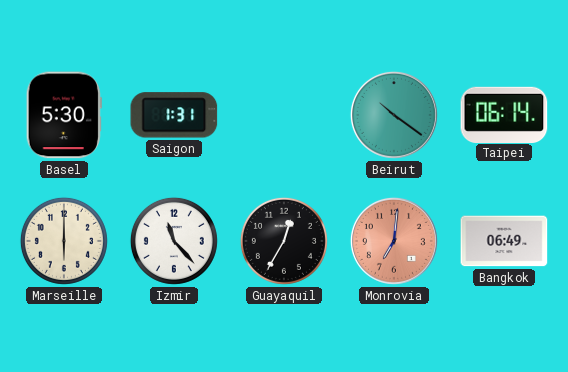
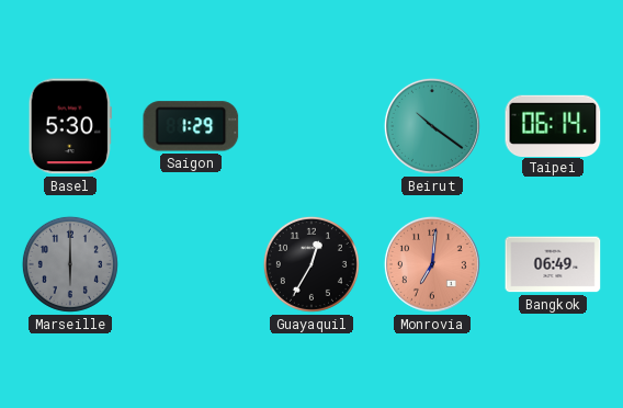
Saigon: 1:31 -> 1:29
Marseille dial: cream -> grey
Izmir: 11:23 -> none
